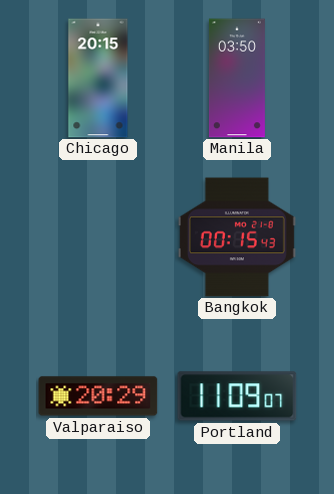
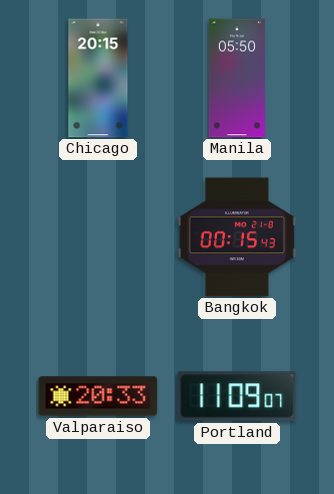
Manila: 03:50 -> 05:50
Valparaiso: 20:29 -> 20:33
